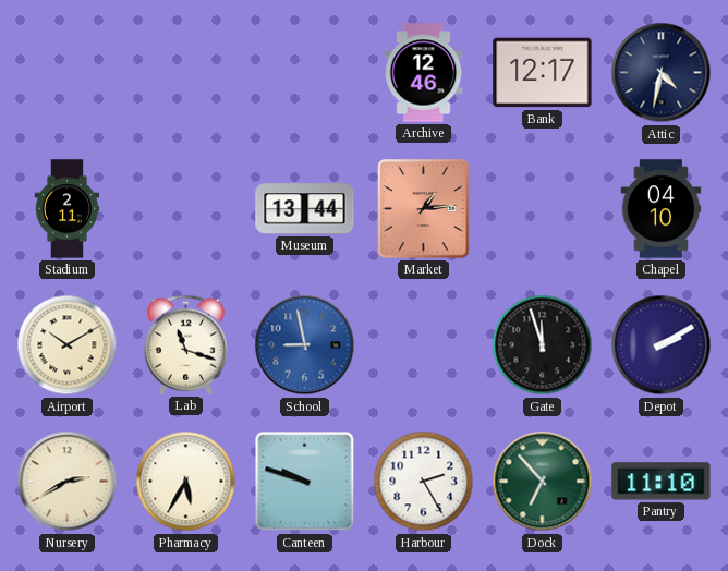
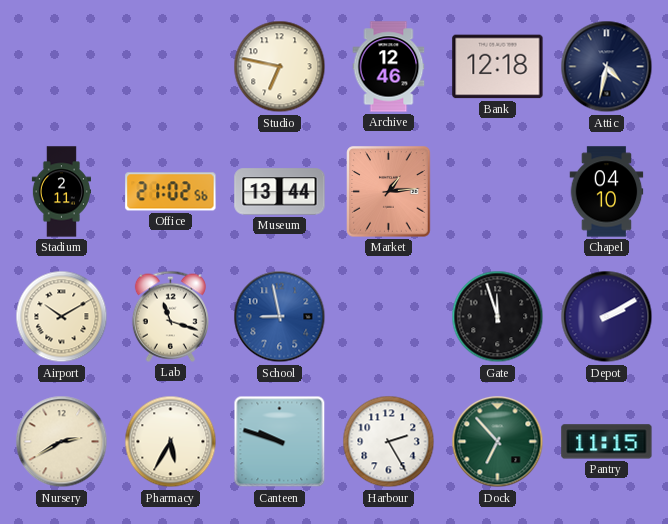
Studio: none -> 6:47
Bank: 12:17 -> 12:18
Office: none -> 21:02
Pantry: 11:10 -> 11:15
